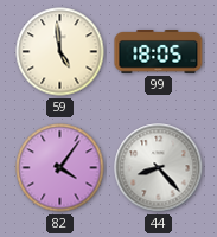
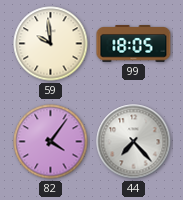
59: 4:59 -> 9:59
44: 8:23 -> 7:23
